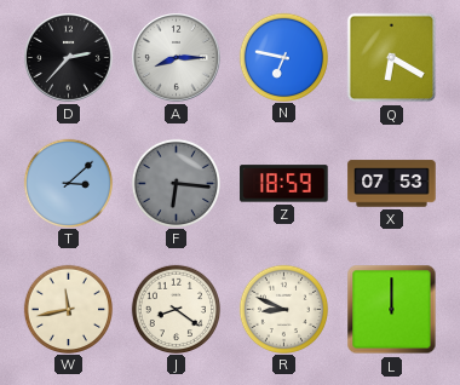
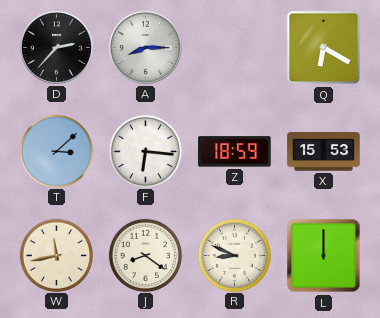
N: 6:47 -> none
F dial: grey -> white
X: 07:53 -> 15:53
